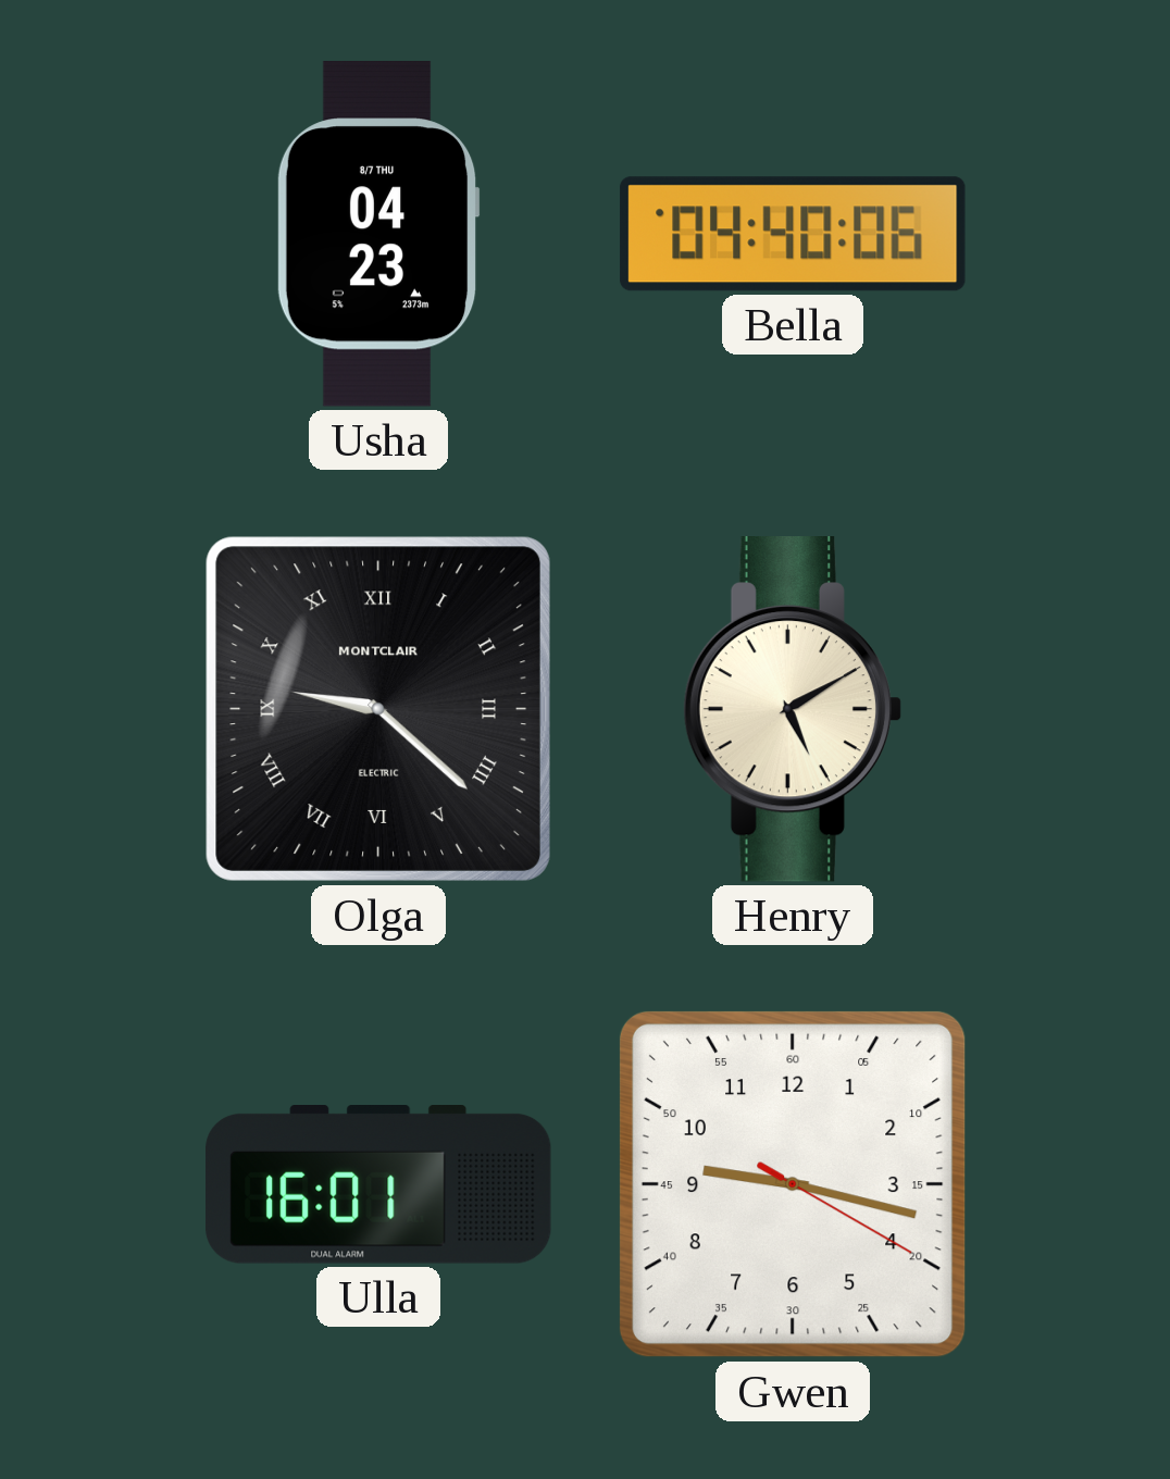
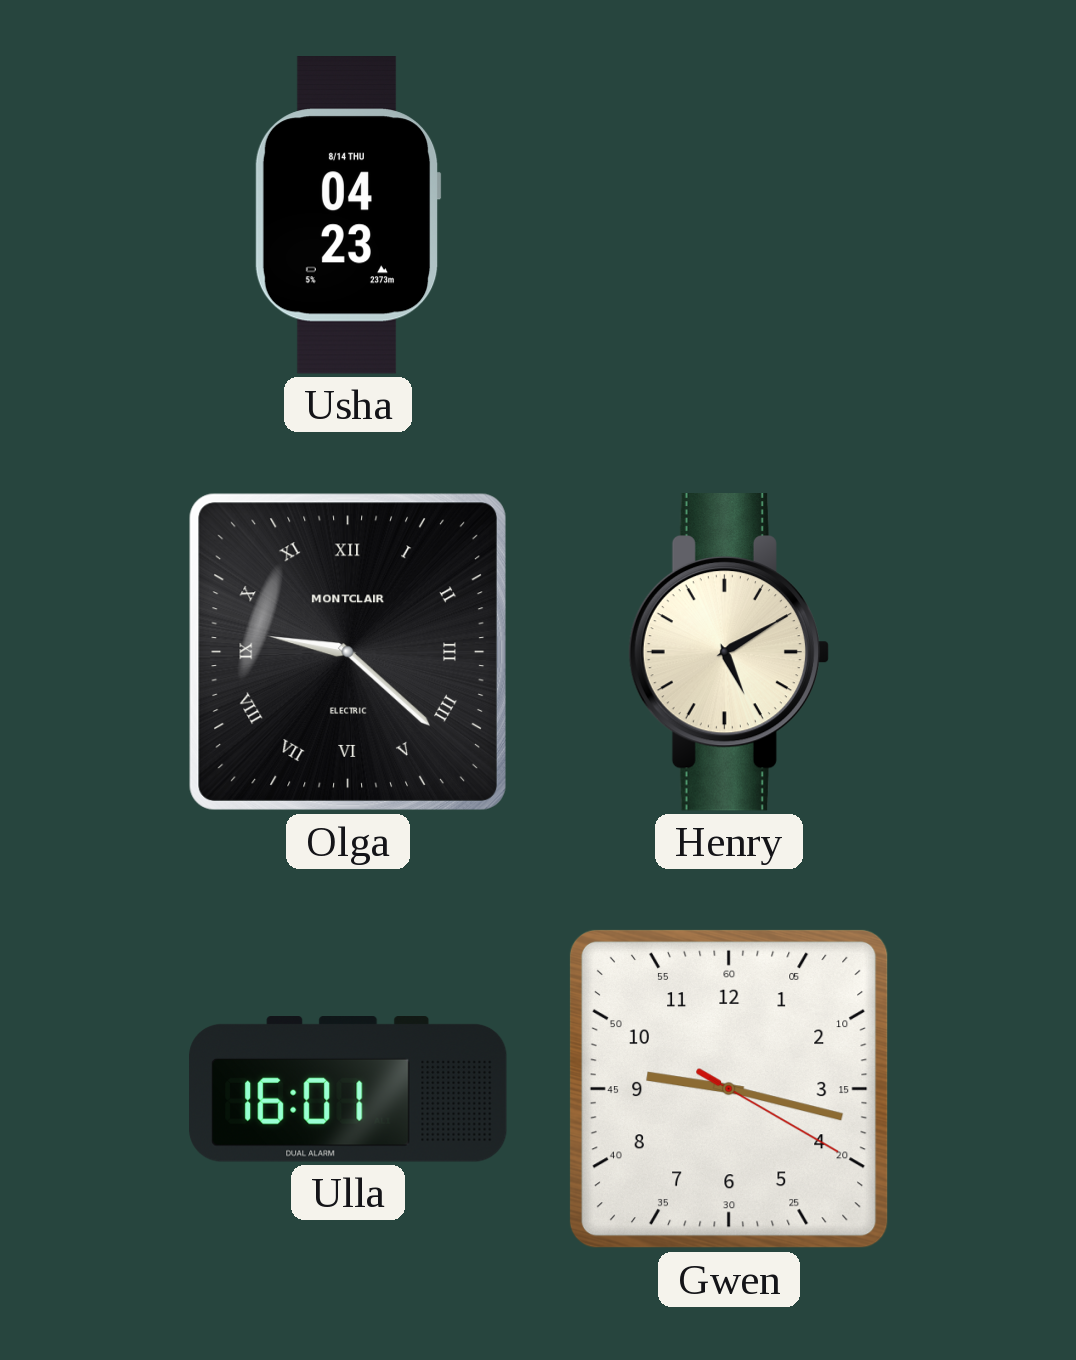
Usha date: 8/7 THU -> 8/14 THU
Bella: 04:40 -> none
